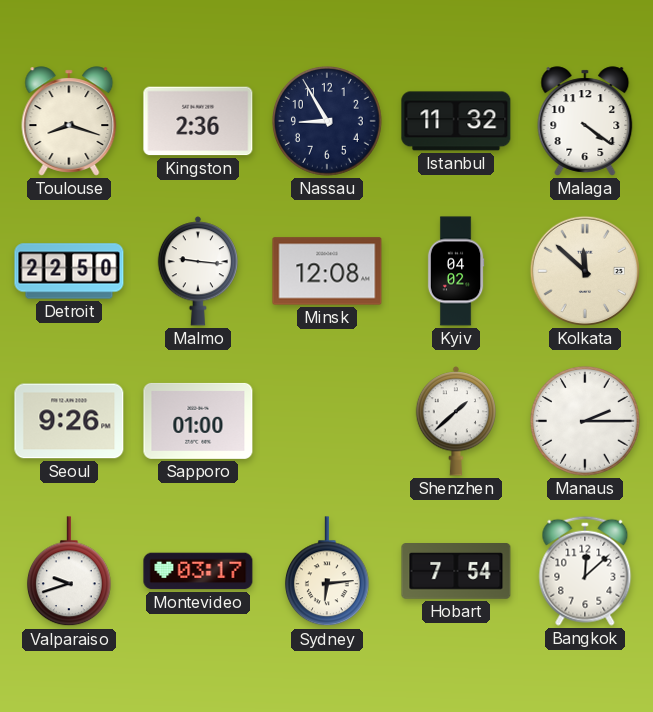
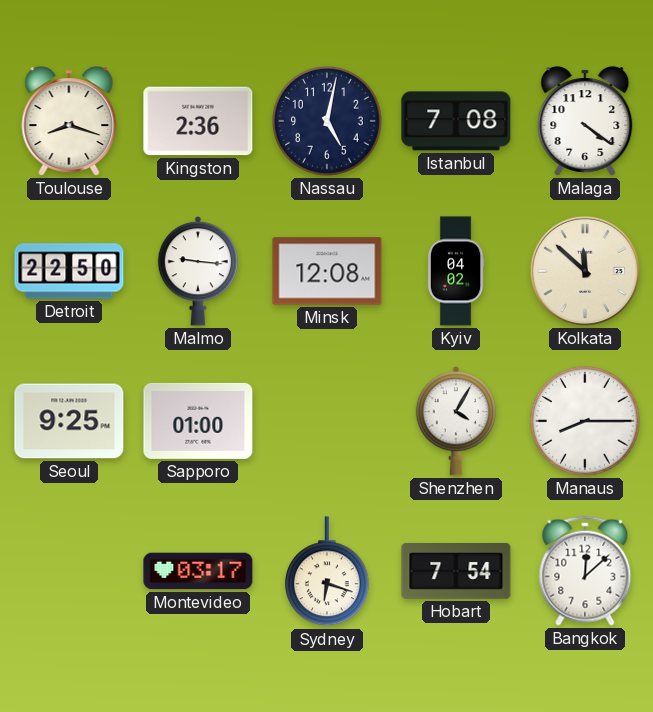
Nassau: 8:55 -> 5:02
Istanbul: 11:32 -> 7:08
Seoul: 9:26 -> 9:25
Shenzhen: 1:38 -> 4:05
Manaus: 2:15 -> 8:15
Valparaiso: 9:42 -> none
Sydney: 6:14 -> 6:18
